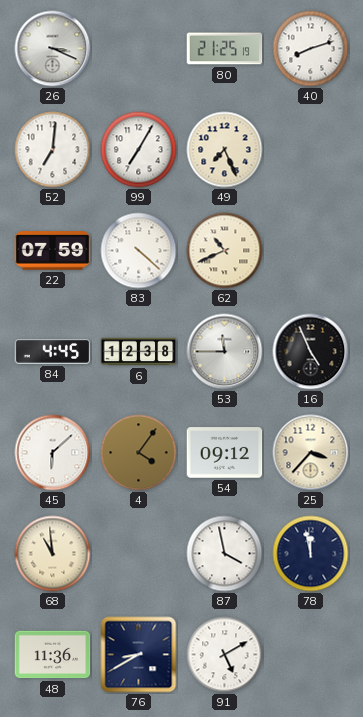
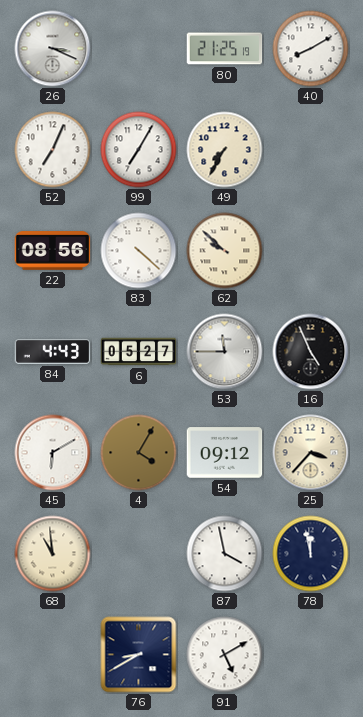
40: 8:12 -> 8:10
52: 7:01 -> 7:04
49: 7:26 -> 7:35
22: 07:59 -> 08:56
62: 10:41 -> 9:52
84: 4:45 -> 4:43
6: 12:38 -> 05:27
45: 6:08 -> 6:10
4: 4:06 -> 4:05
48: 11:36 -> none
